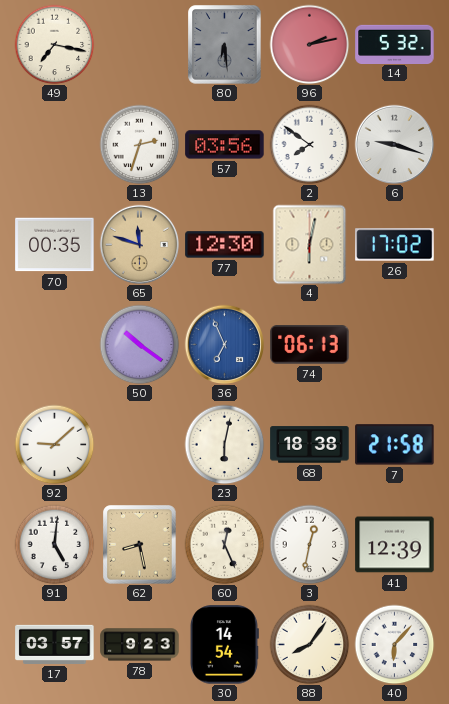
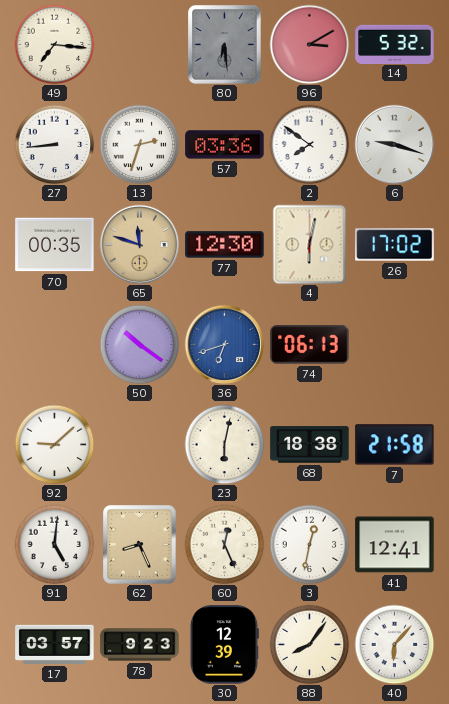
49: 7:17 -> 7:16
96: 2:13 -> 3:10
27: none -> 8:44
57: 03:56 -> 03:36
36: 6:56 -> 6:42
62: 8:28 -> 8:26
41: 12:39 -> 12:41
30: 14:54 -> 12:39
